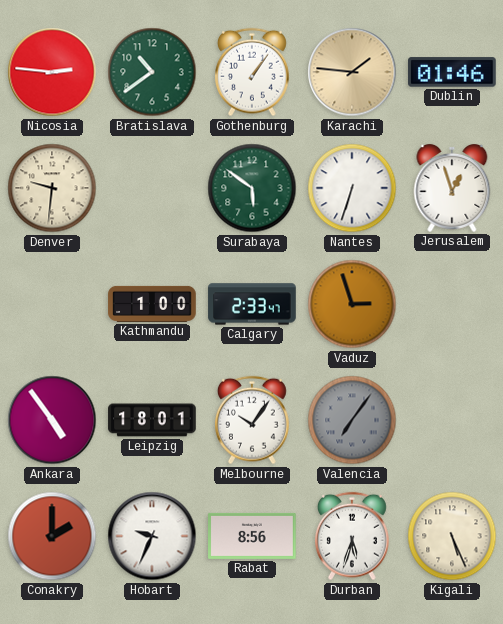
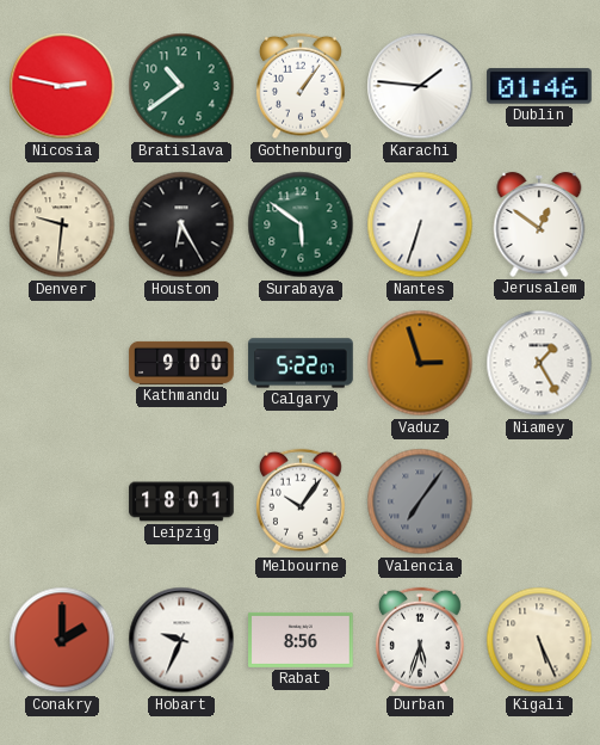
Nicosia: 2:46 -> 2:47
Karachi dial: champagne -> white
Houston: none -> 6:25
Jerusalem: 12:57 -> 12:51
Kathmandu: 1:00 -> 9:00
Calgary: 2:33 -> 5:22
Niamey: none -> 1:25
Ankara: 4:54 -> none
